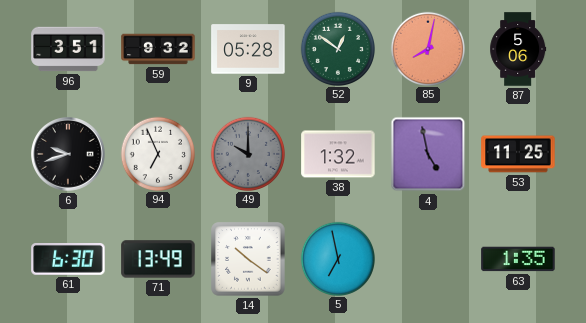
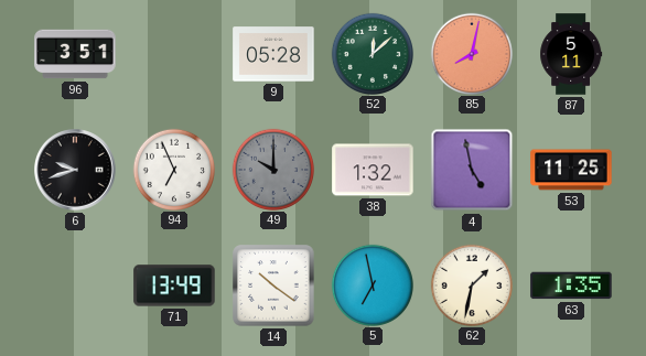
59: 9:32 -> none
52: 12:51 -> 12:08
87: 5:06 -> 5:11
61: 6:30 -> none
62: none -> 1:32
